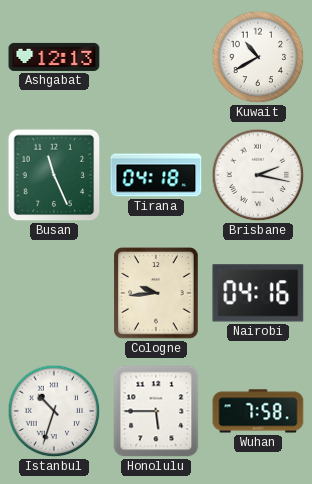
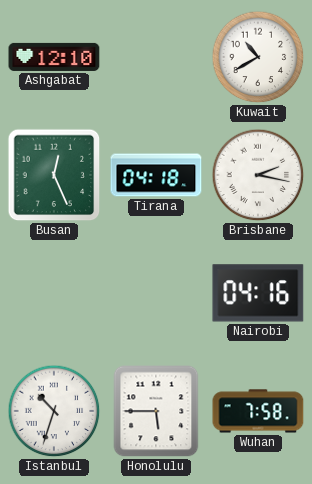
Ashgabat: 12:13 -> 12:10
Busan: 11:26 -> 12:26
Cologne: 9:44 -> none
